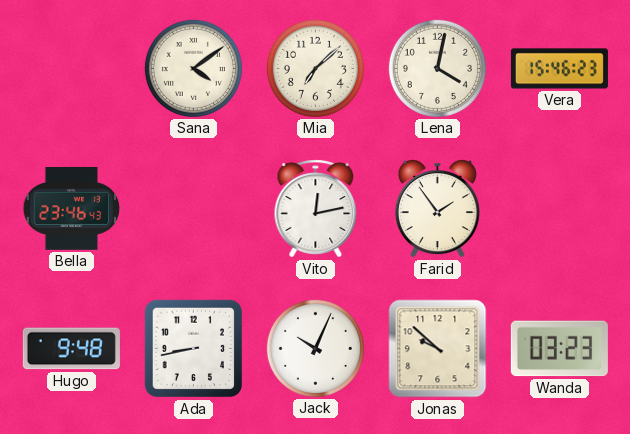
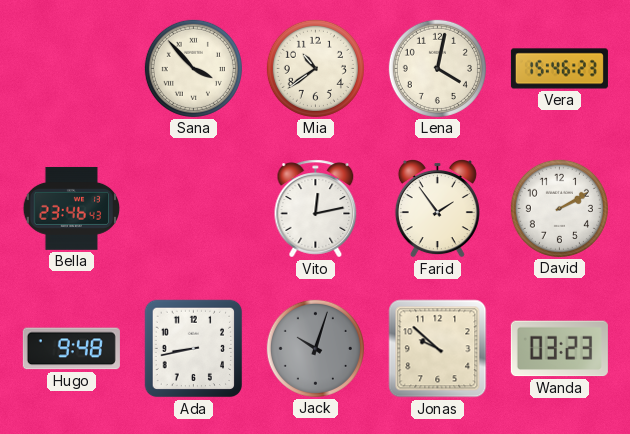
Sana: 4:09 -> 3:53
Mia: 7:08 -> 10:39
David: none -> 2:10
Jack: 10:04 -> 10:03
Jack dial: white -> grey
